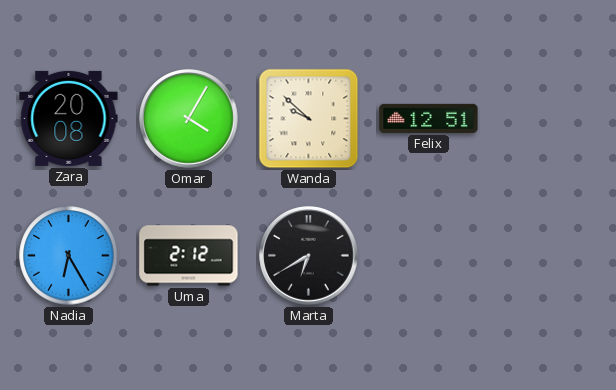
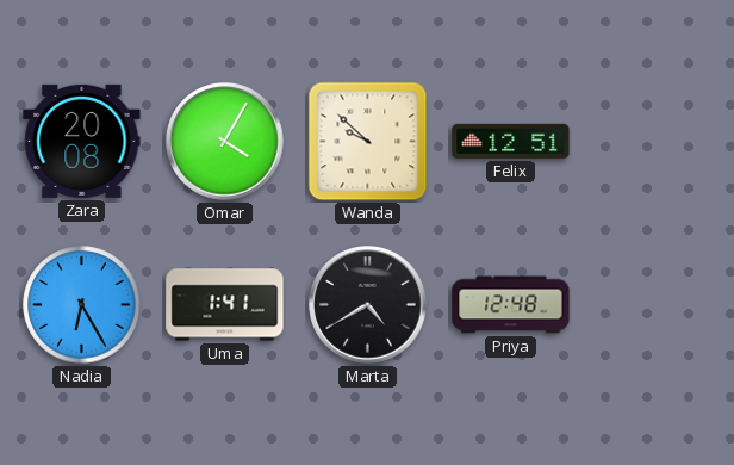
Uma: 2:12 -> 1:41
Marta: 6:40 -> 4:40
Priya: none -> 12:48
